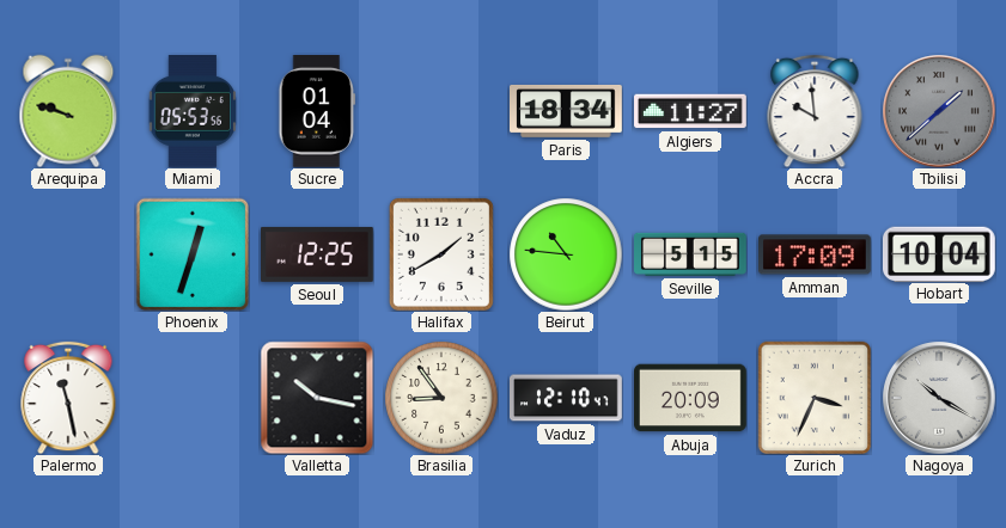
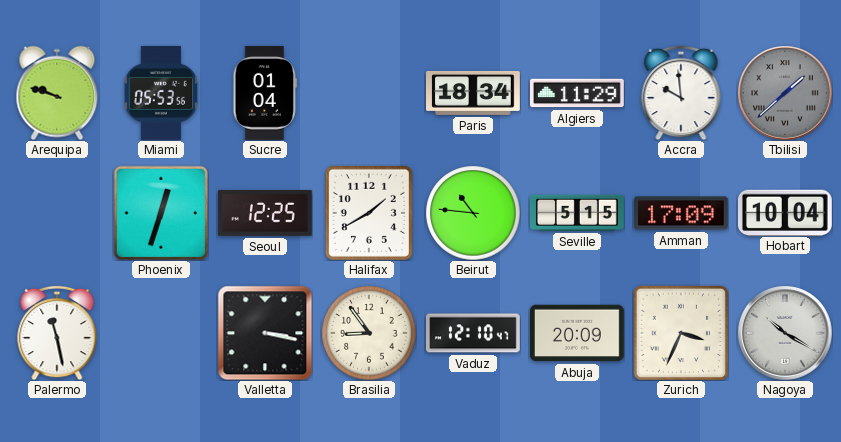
Algiers: 11:27 -> 11:29
Valletta: 10:17 -> 3:17
